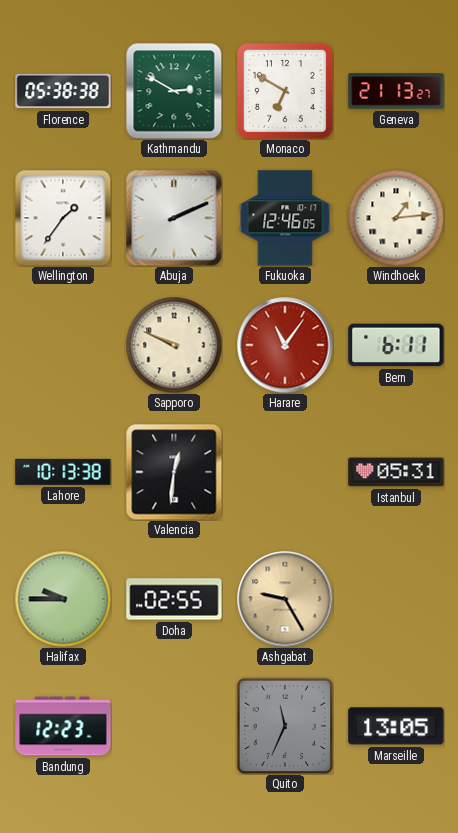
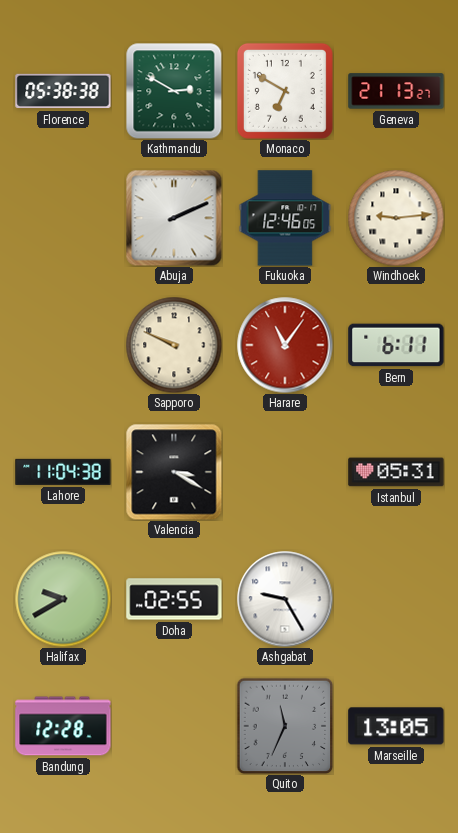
Wellington: 1:36 -> none
Windhoek: 1:14 -> 9:14
Lahore: 10:13 -> 11:04
Valencia: 12:31 -> 3:20
Halifax: 9:45 -> 9:40
Ashgabat dial: champagne -> white
Bandung: 12:23 -> 12:28
